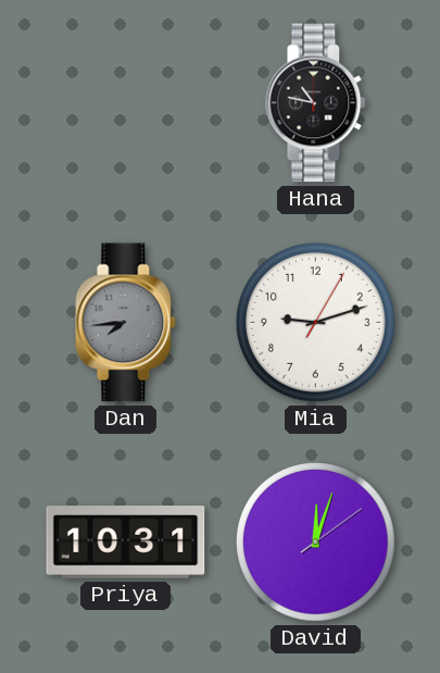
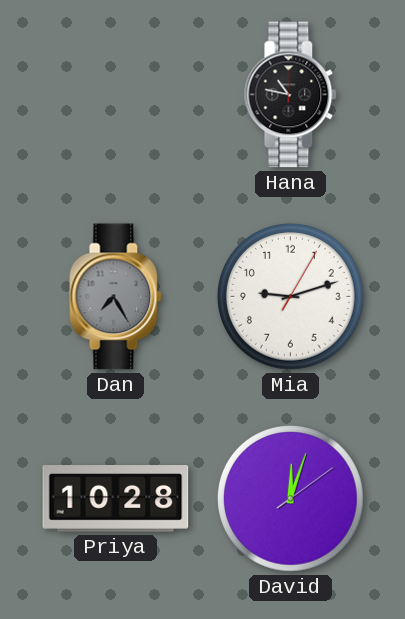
Dan: 7:44 -> 7:25
Priya: 10:31 -> 10:28
